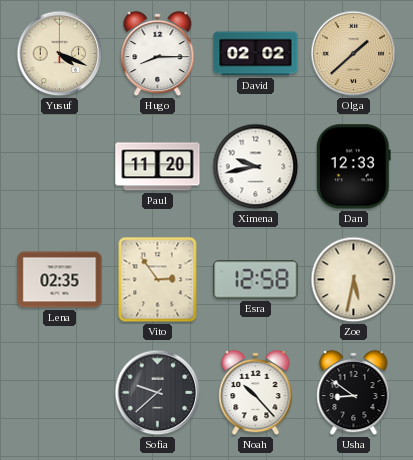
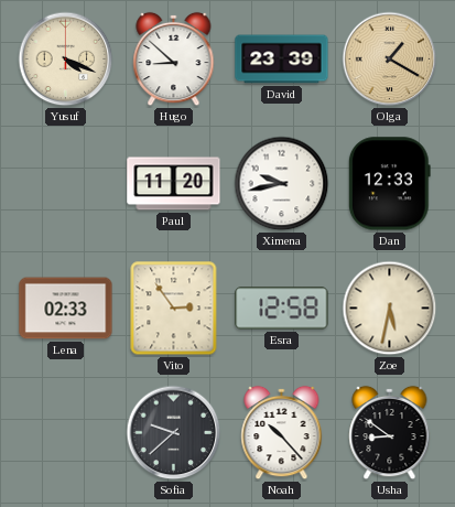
Hugo: 8:15 -> 8:52
David: 02:02 -> 23:39
Olga: 1:38 -> 1:20
Lena: 02:35 -> 02:33
